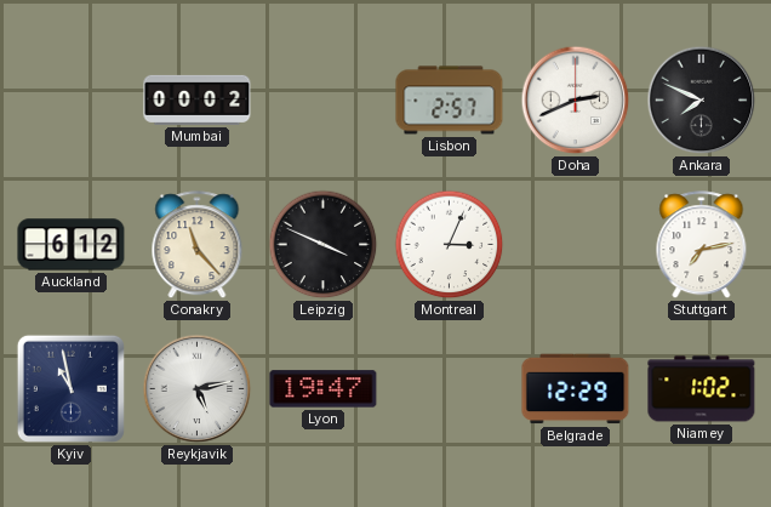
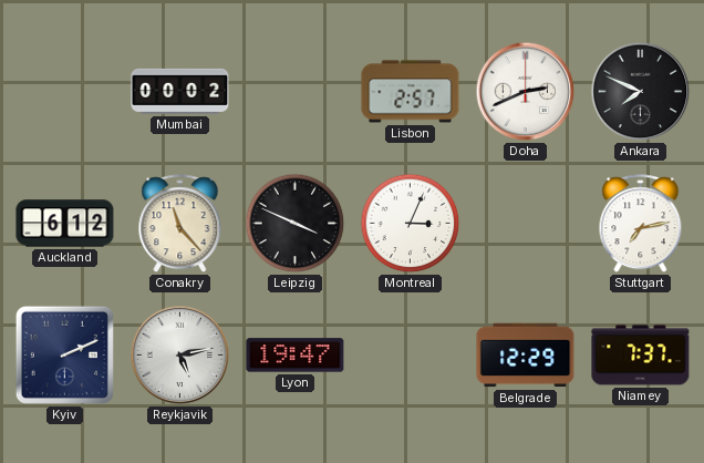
Kyiv: 10:58 -> 2:11
Niamey: 1:02 -> 7:37
